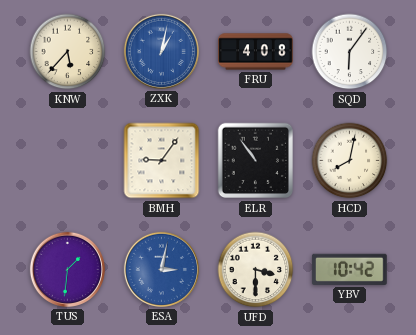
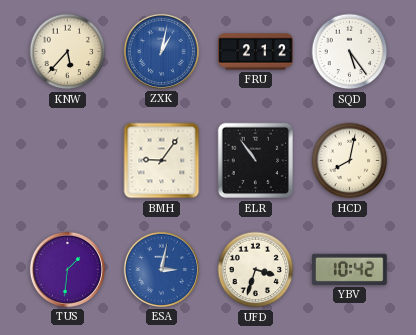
FRU: 4:08 -> 2:12
SQD: 6:06 -> 5:24
UFD: 3:30 -> 3:33
